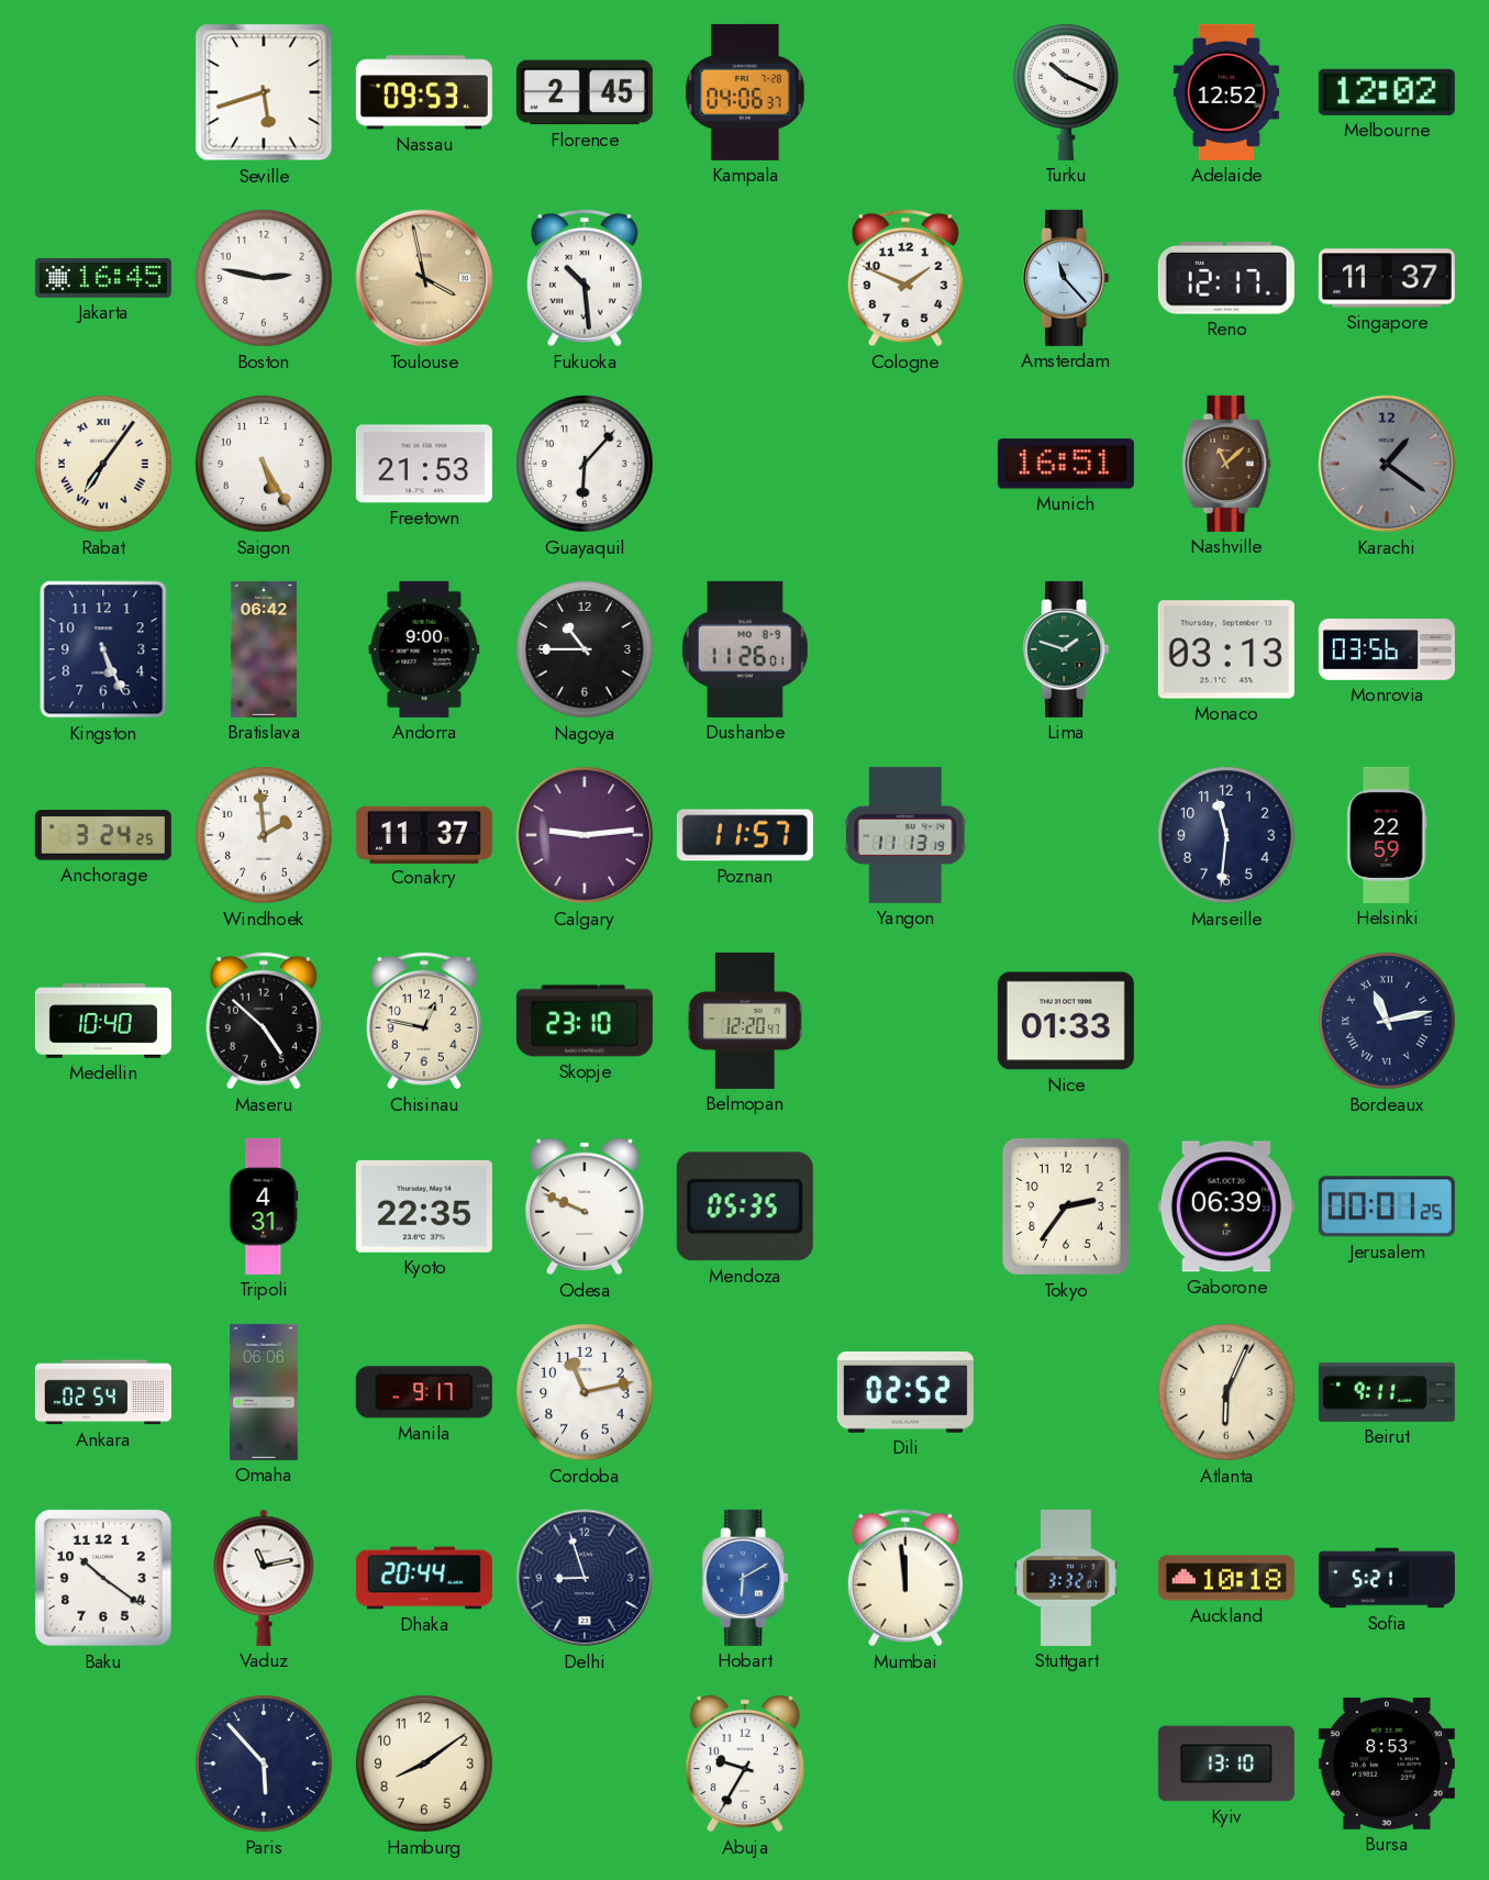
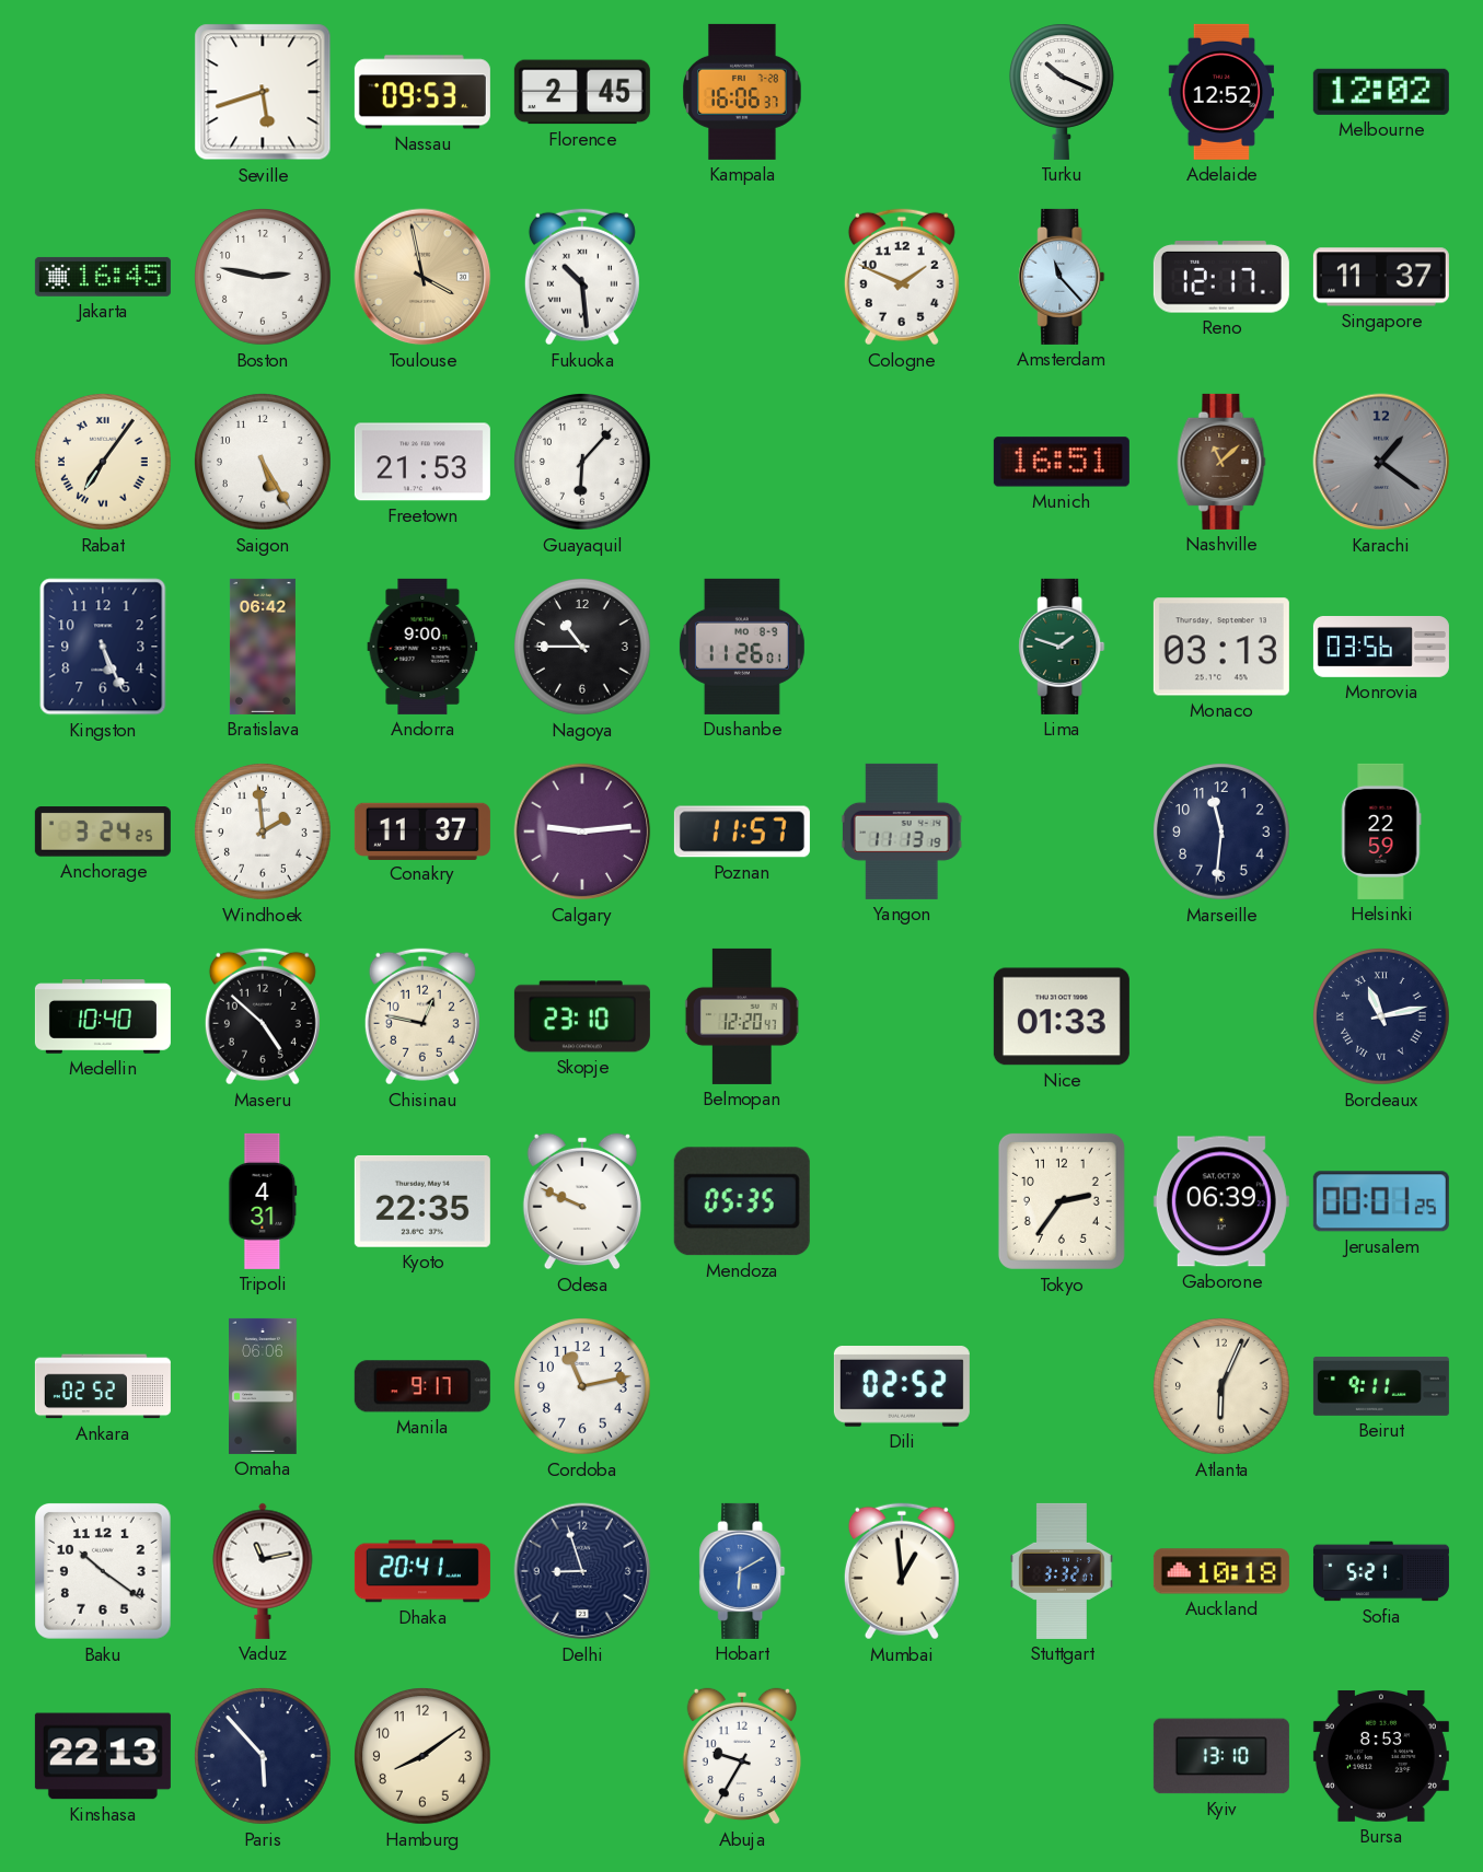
Kampala: 04:06 -> 16:06
Ankara: 02:54 -> 02:52
Dhaka: 20:44 -> 20:41
Mumbai: 11:59 -> 12:59
Kinshasa: none -> 22:13
